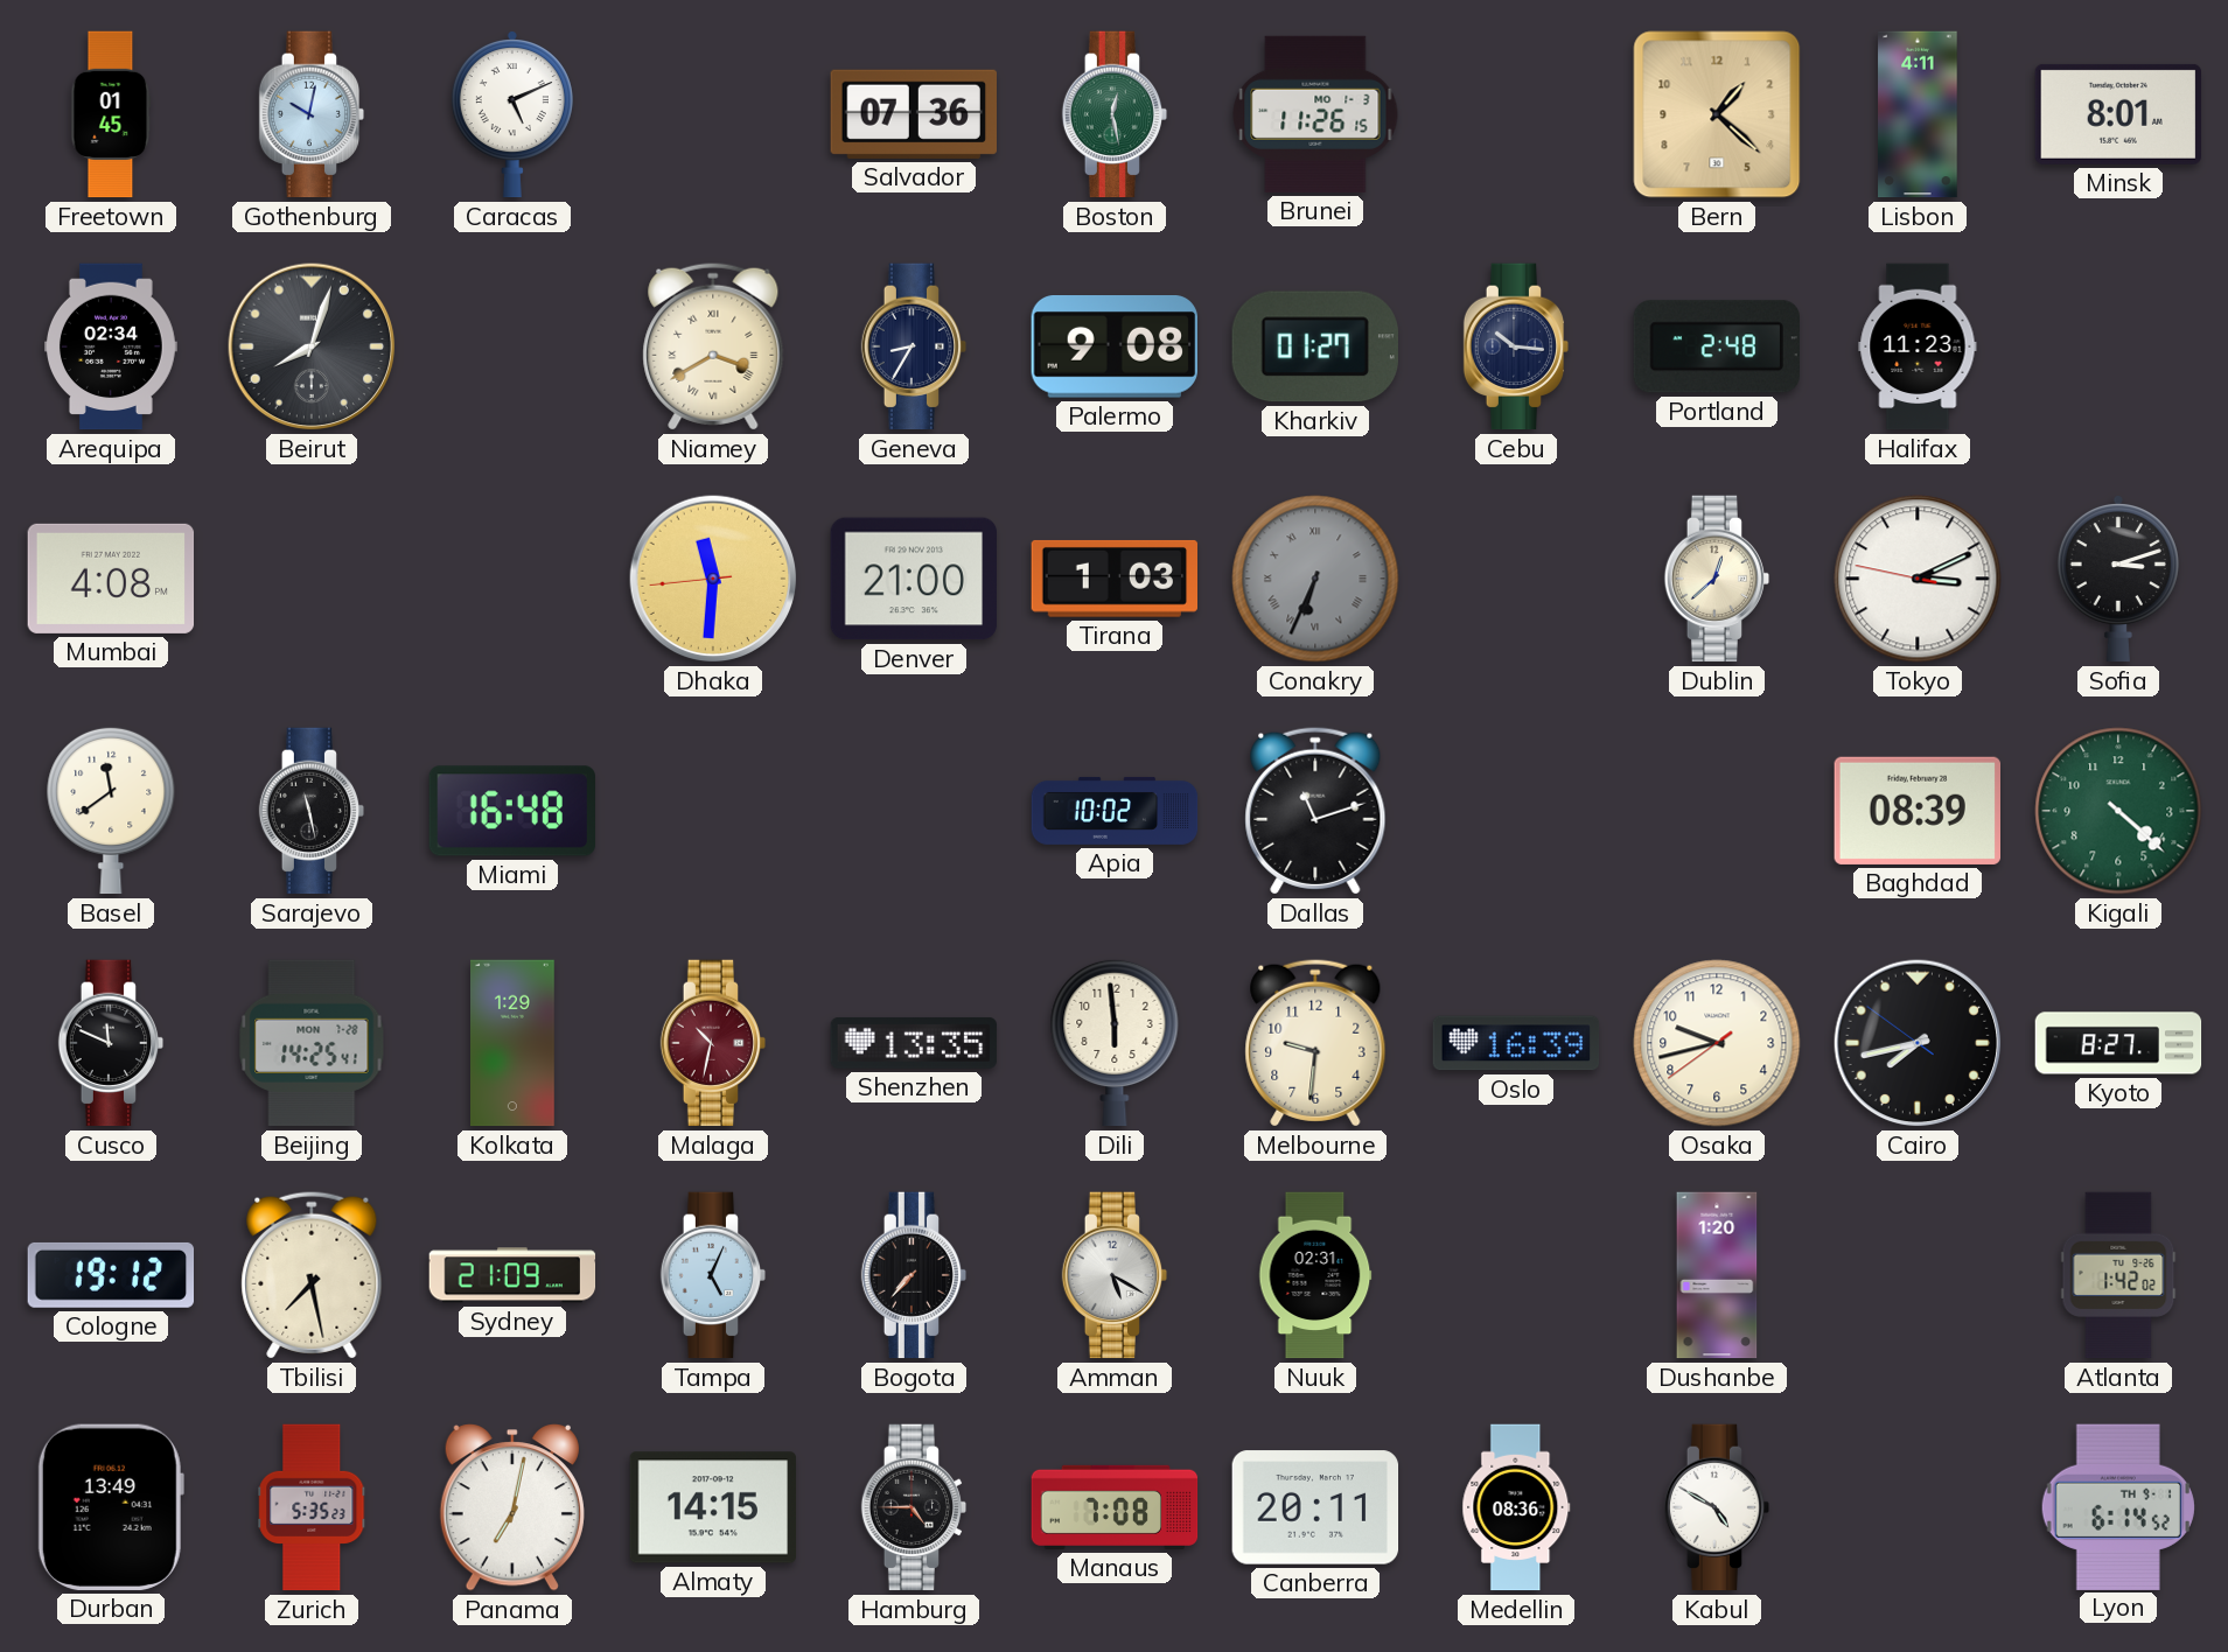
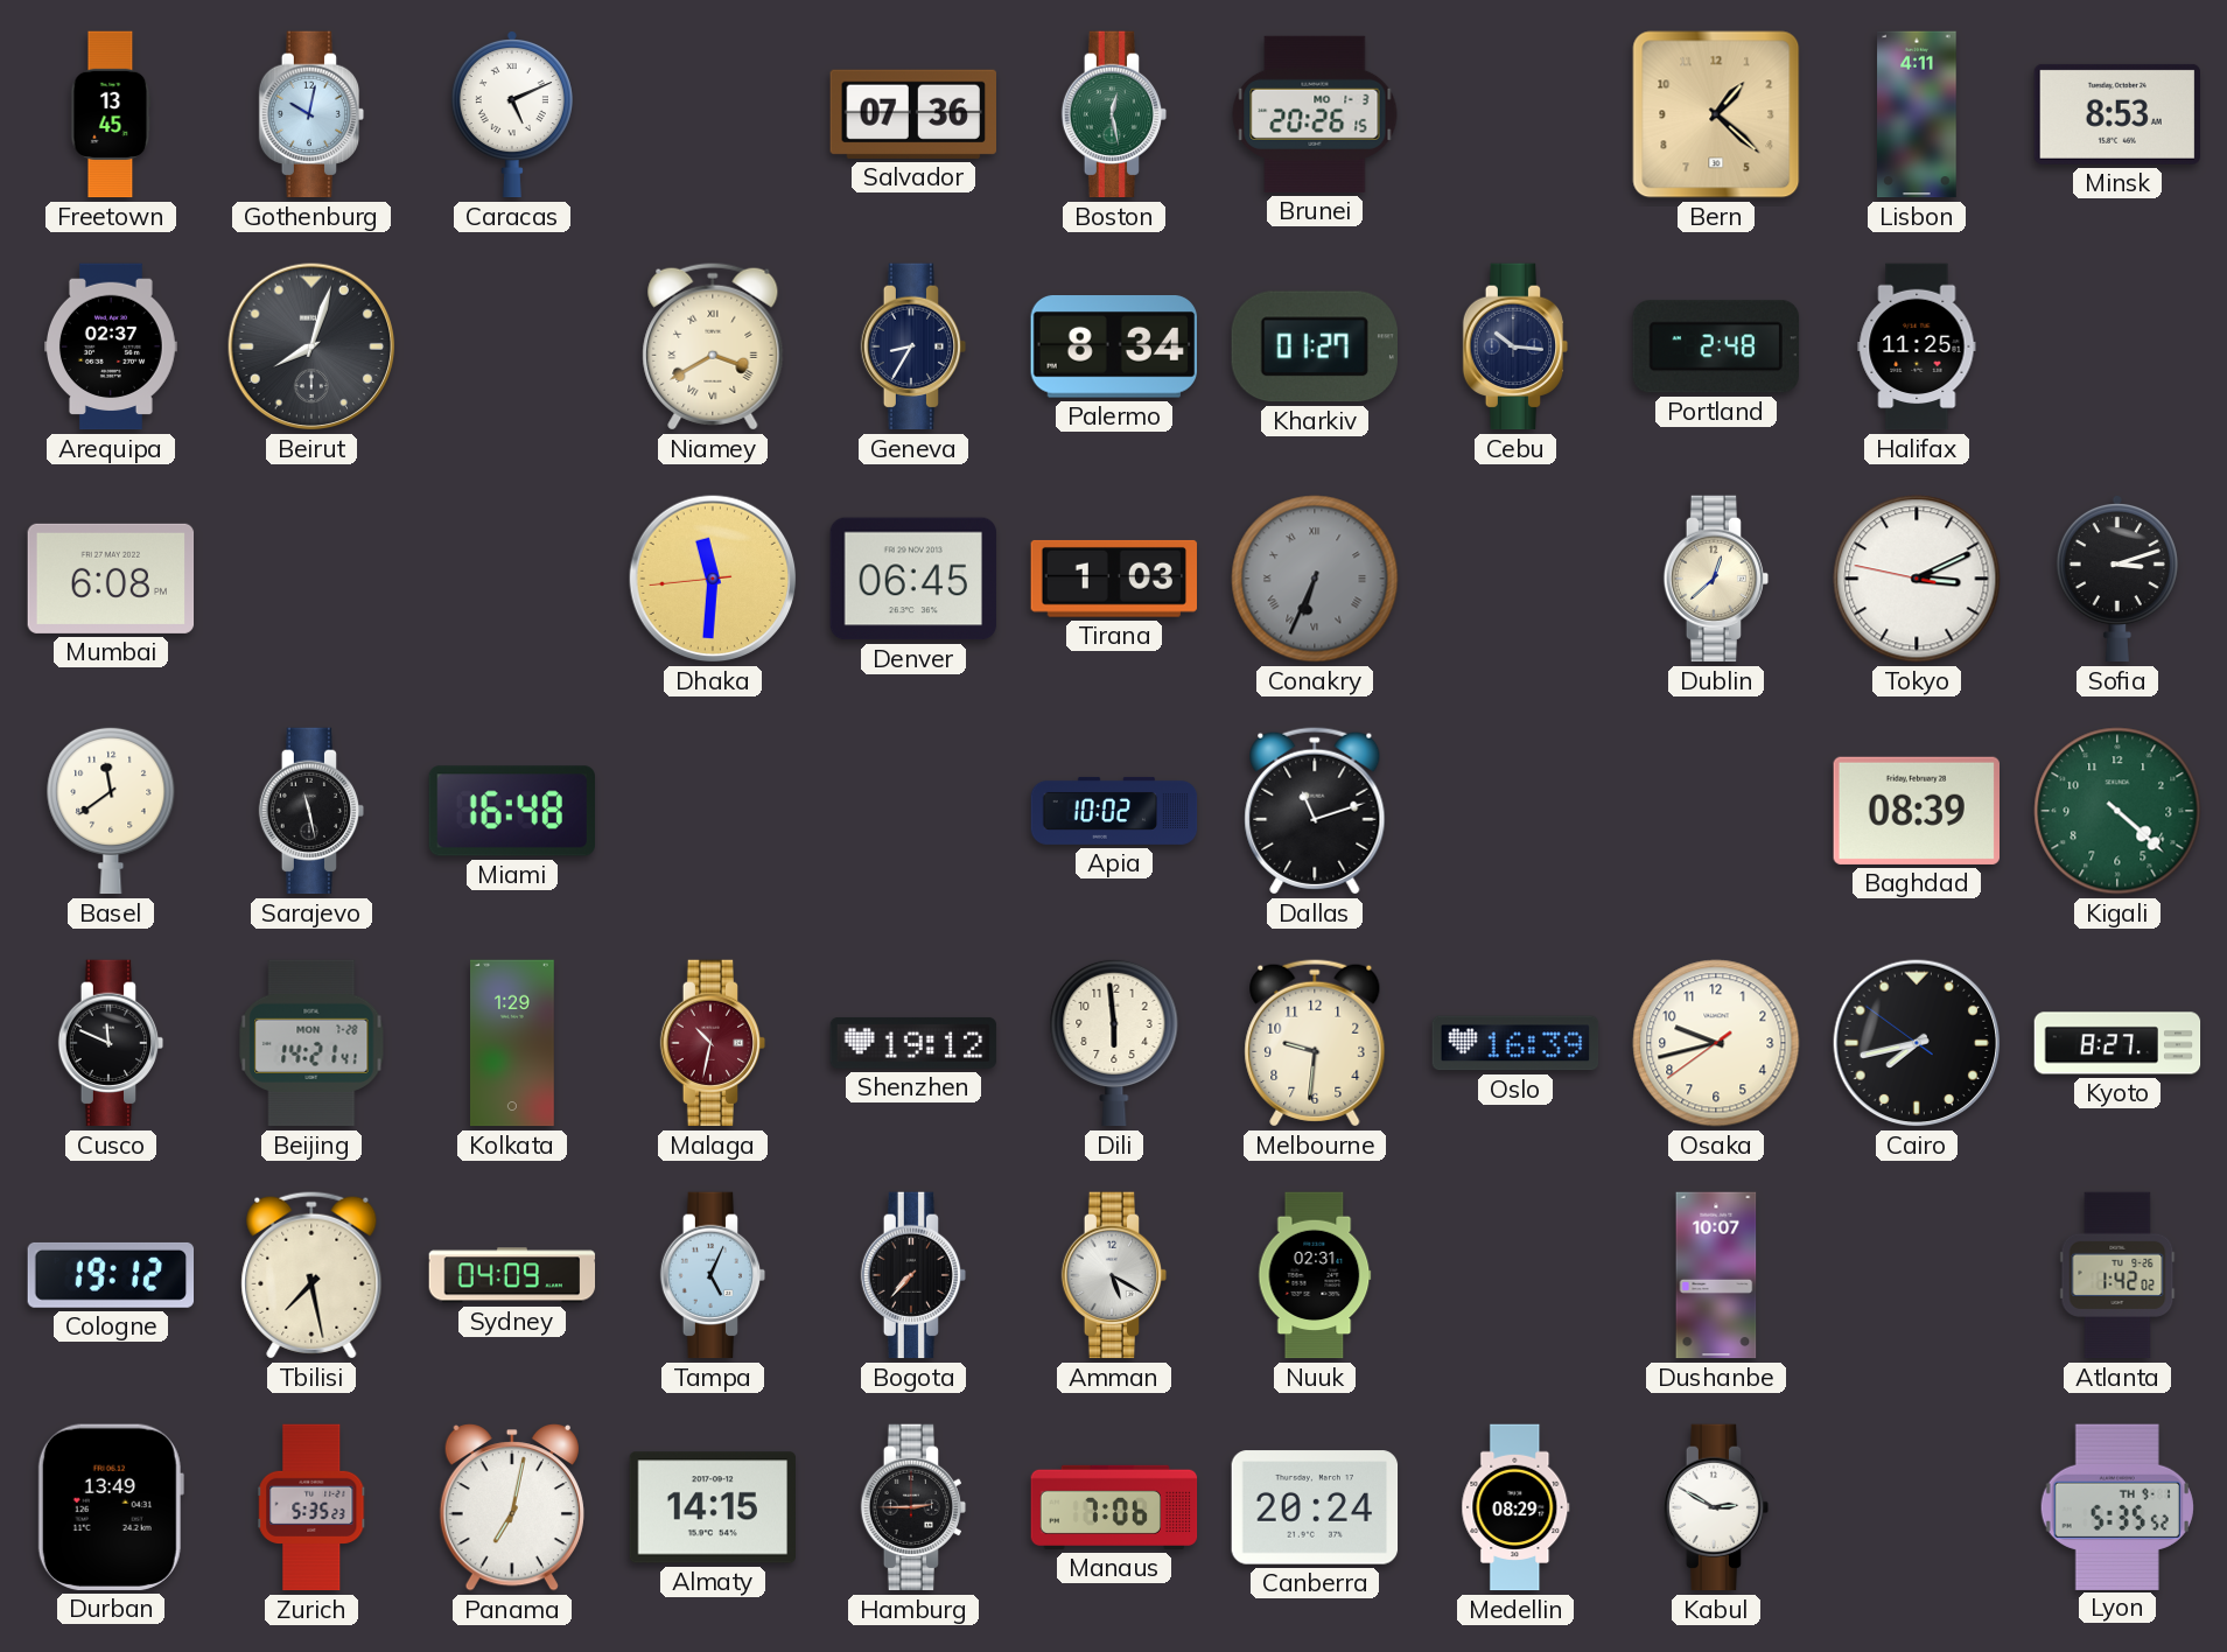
Freetown: 01:45 -> 13:45
Brunei: 11:26 -> 20:26
Minsk: 8:01 -> 8:53
Arequipa: 02:34 -> 02:37
Palermo: 9:08 -> 8:34
Halifax: 11:23 -> 11:25
Mumbai: 4:08 -> 6:08
Denver: 21:00 -> 06:45
Beijing: 14:25 -> 14:21
Shenzhen: 13:35 -> 19:12
Sydney: 21:09 -> 04:09
Dushanbe: 1:20 -> 10:07
Hamburg: 4:45 -> 2:45
Manaus: 7:08 -> 7:06
Canberra: 20:11 -> 20:24
Medellin: 08:36 -> 08:29
Kabul: 4:50 -> 2:50
Lyon: 6:14 -> 5:35
